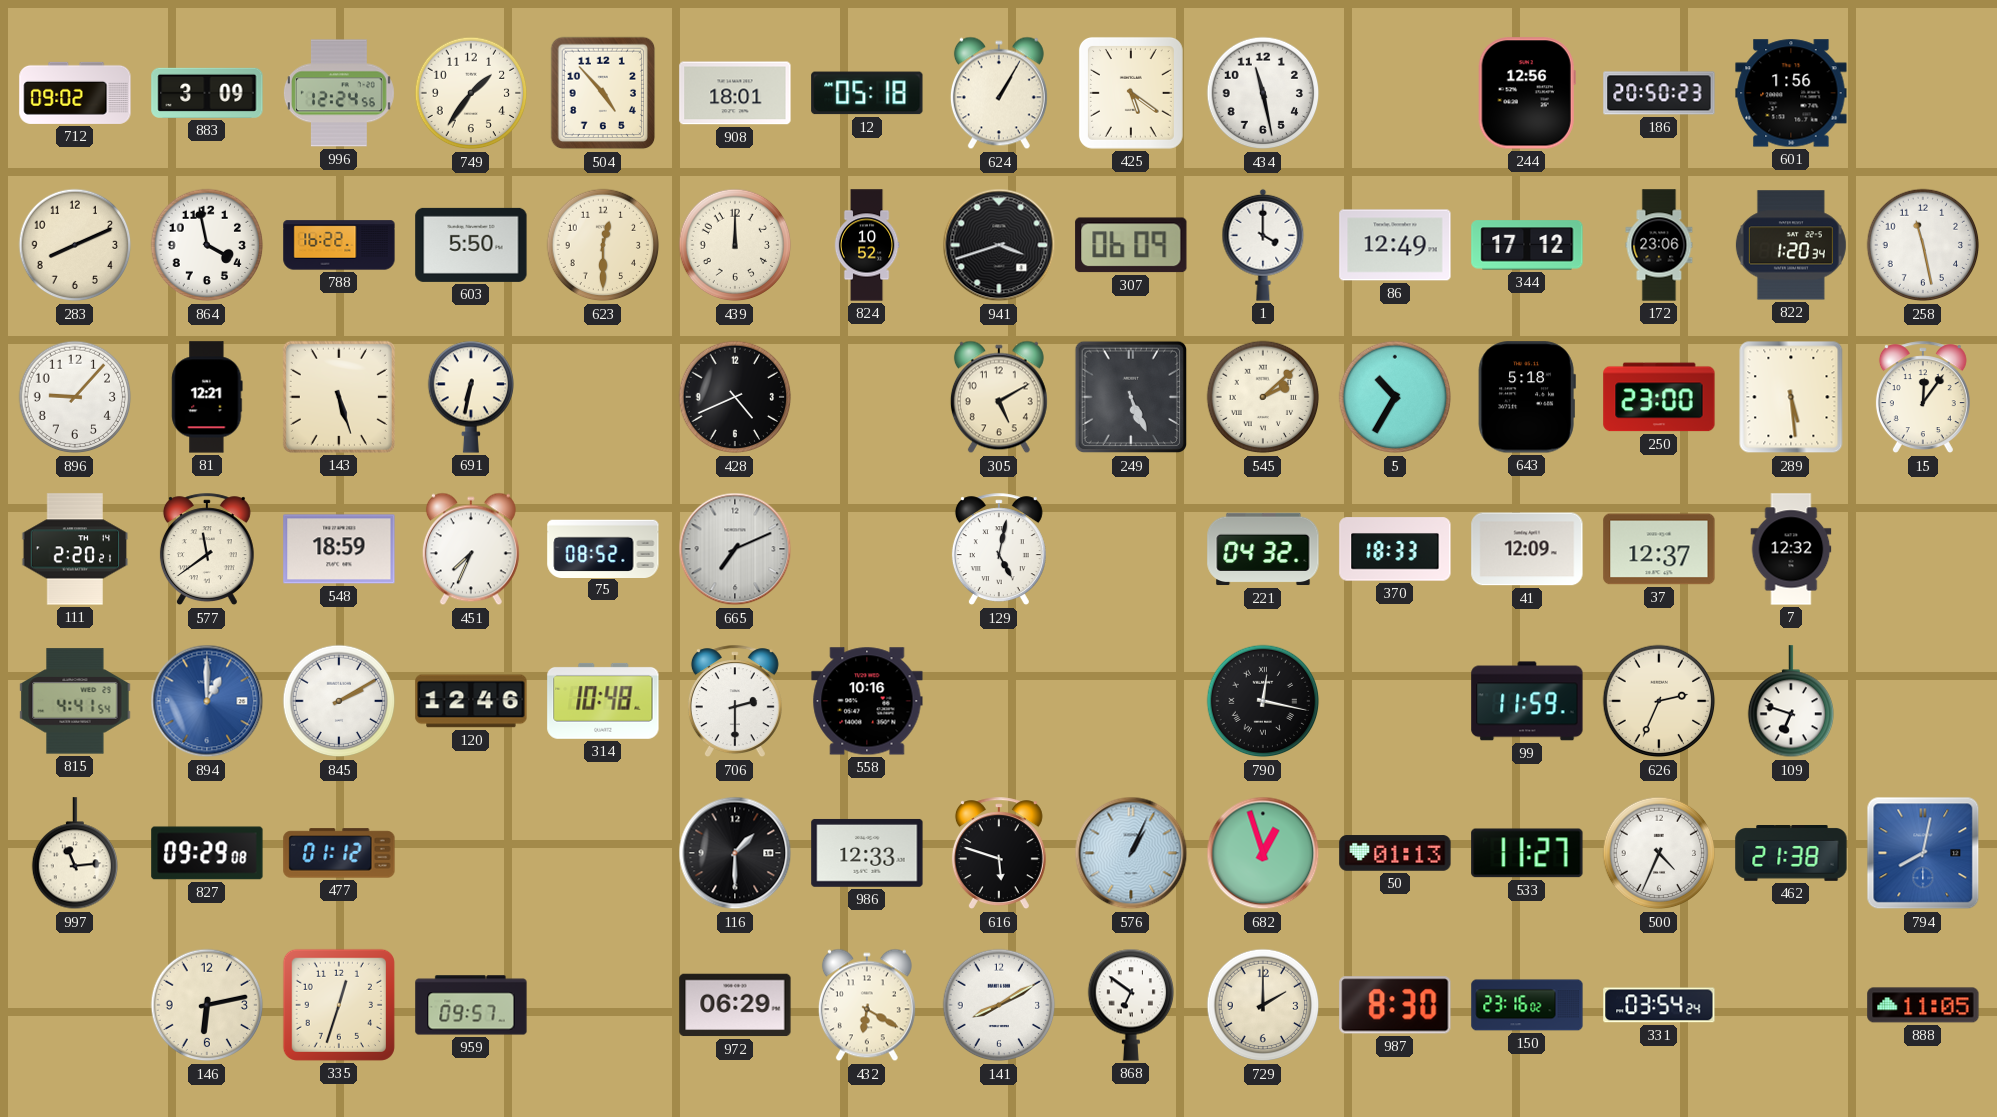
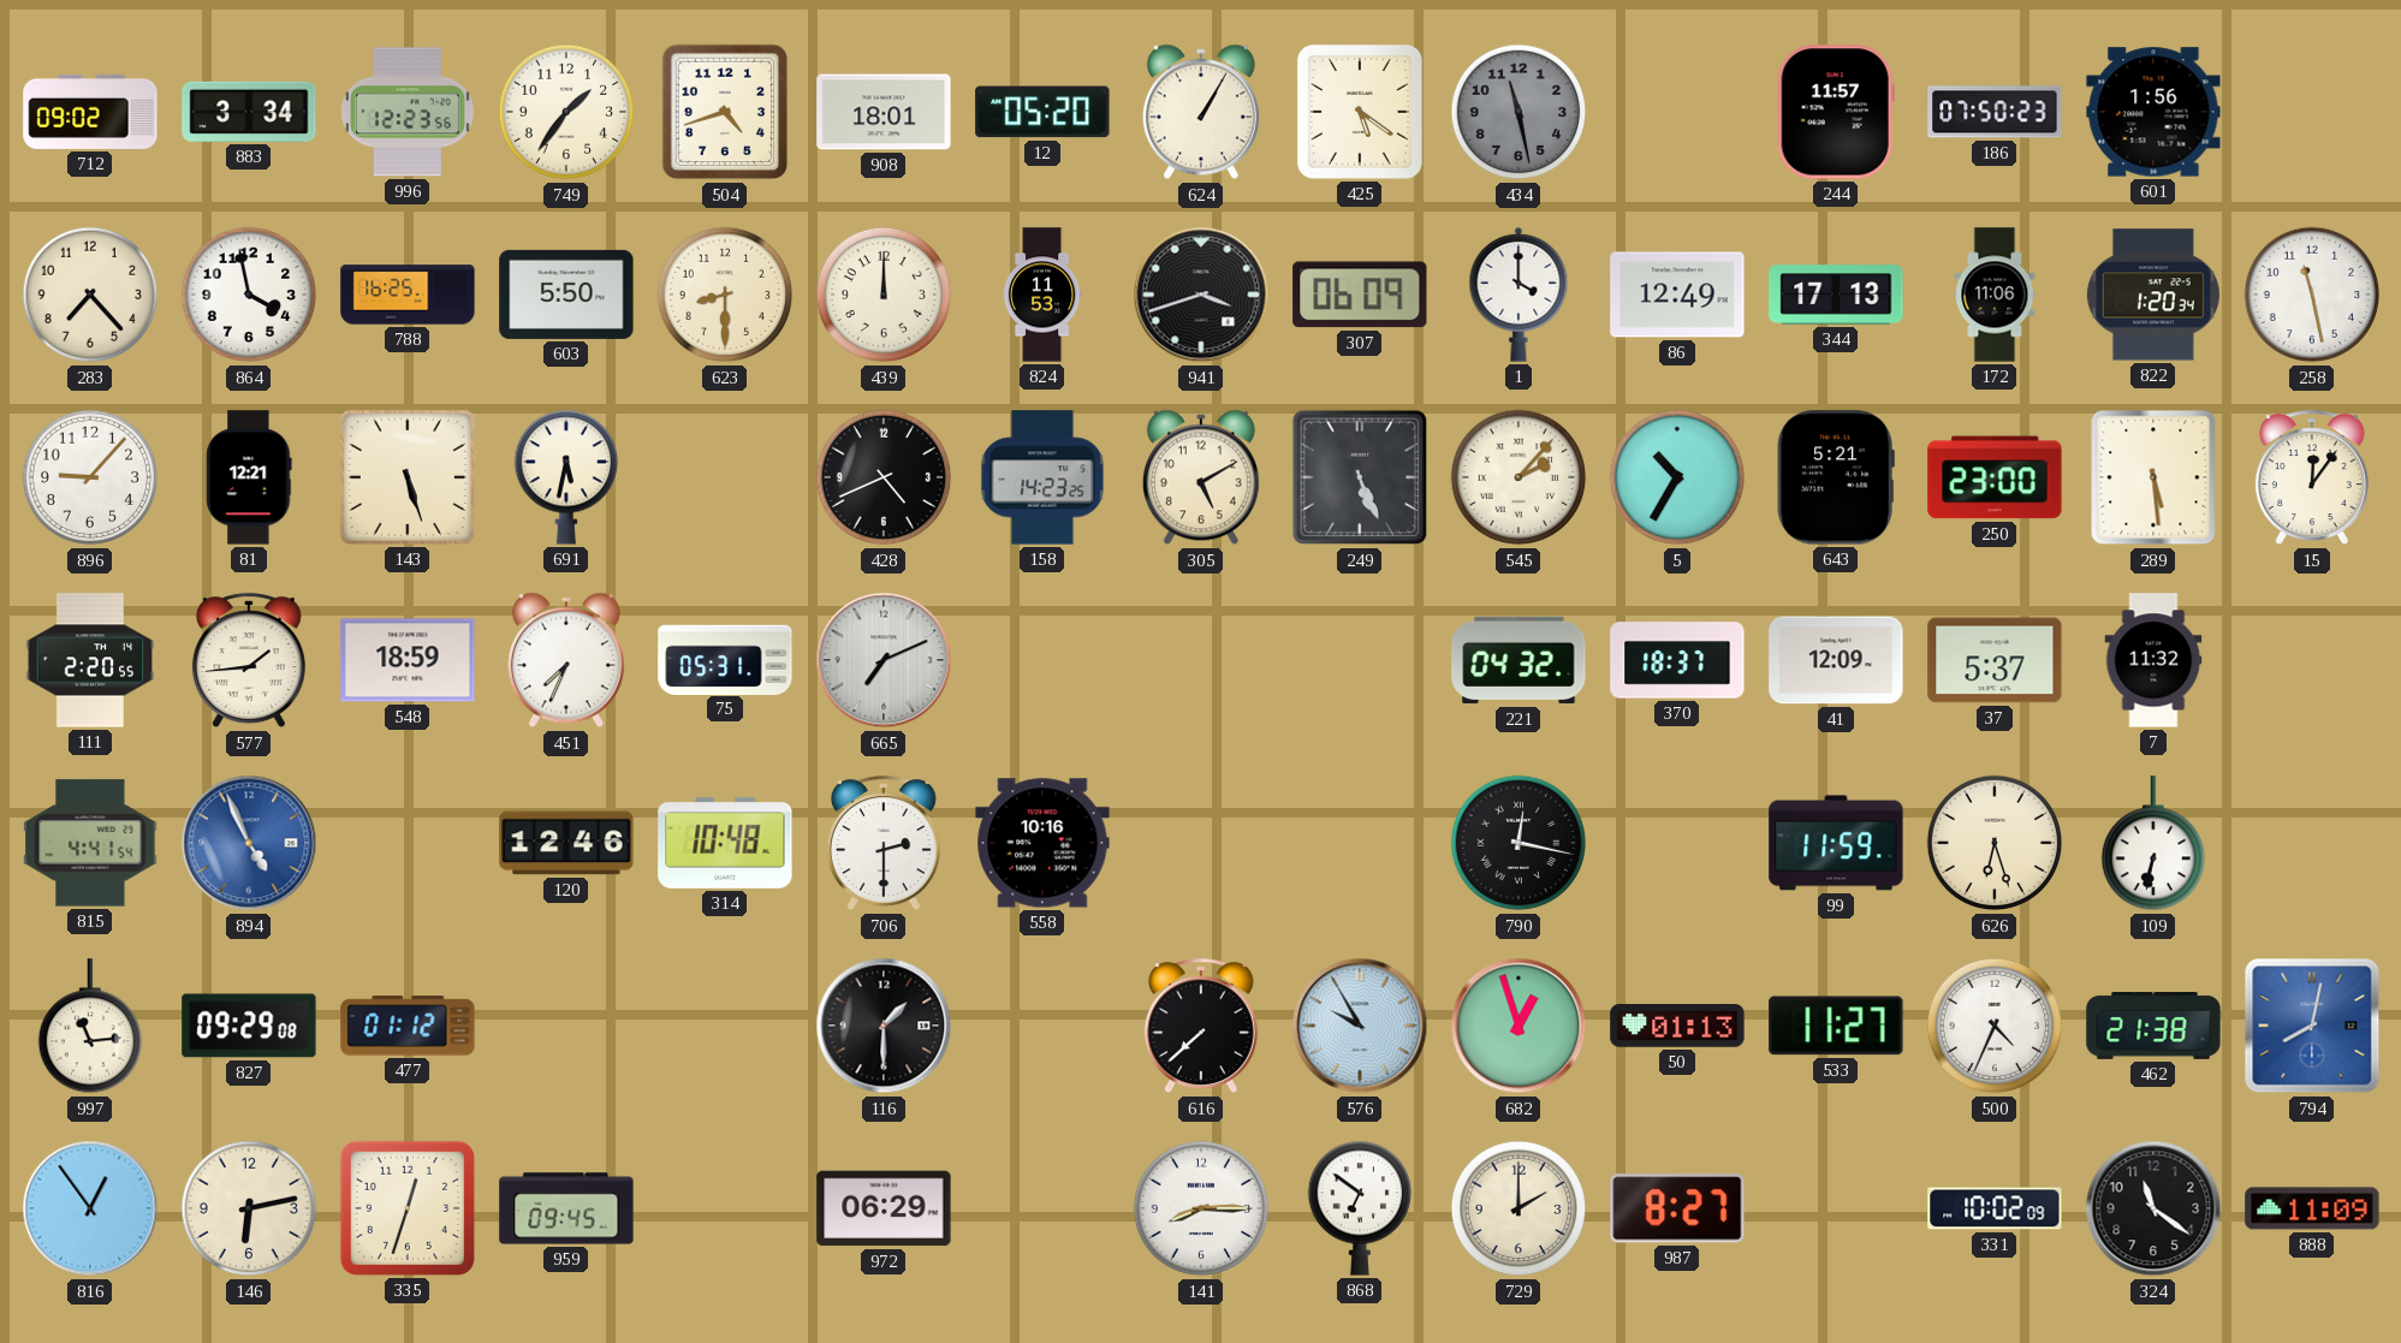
883: 3:09 -> 3:34
996: 12:24 -> 12:23
504: 4:53 -> 4:42
12: 05:18 -> 05:20
434 dial: white -> grey
244: 12:56 -> 11:57
186: 20:50 -> 07:50
283: 8:11 -> 7:23
788: 16:22 -> 16:25
623: 12:30 -> 8:30
824: 10:52 -> 11:53
344: 17:12 -> 17:13
172: 23:06 -> 11:06
691: 6:32 -> 5:32
158: none -> 14:23
545: 2:08 -> 2:07
643: 5:18 -> 5:21
111: 2:20:21 -> 2:20:55
577: 11:39 -> 1:44
75: 08:52 -> 05:31
129: 5:02 -> none
370: 18:33 -> 18:37
37: 12:37 -> 5:37
7: 12:32 -> 11:32
894: 1:00 -> 4:56
845: 2:10 -> none
626: 2:34 -> 6:27
109: 6:48 -> 6:32
986: 12:33 -> none
616: 5:48 -> 7:38
576: 1:04 -> 9:55
816: none -> 12:54
959: 09:57 -> 09:45
432: 6:20 -> none
141: 8:10 -> 8:15
987: 8:30 -> 8:27
150: 23:16 -> none
331: 03:54 -> 10:02
324: none -> 11:21
888: 11:05 -> 11:09
